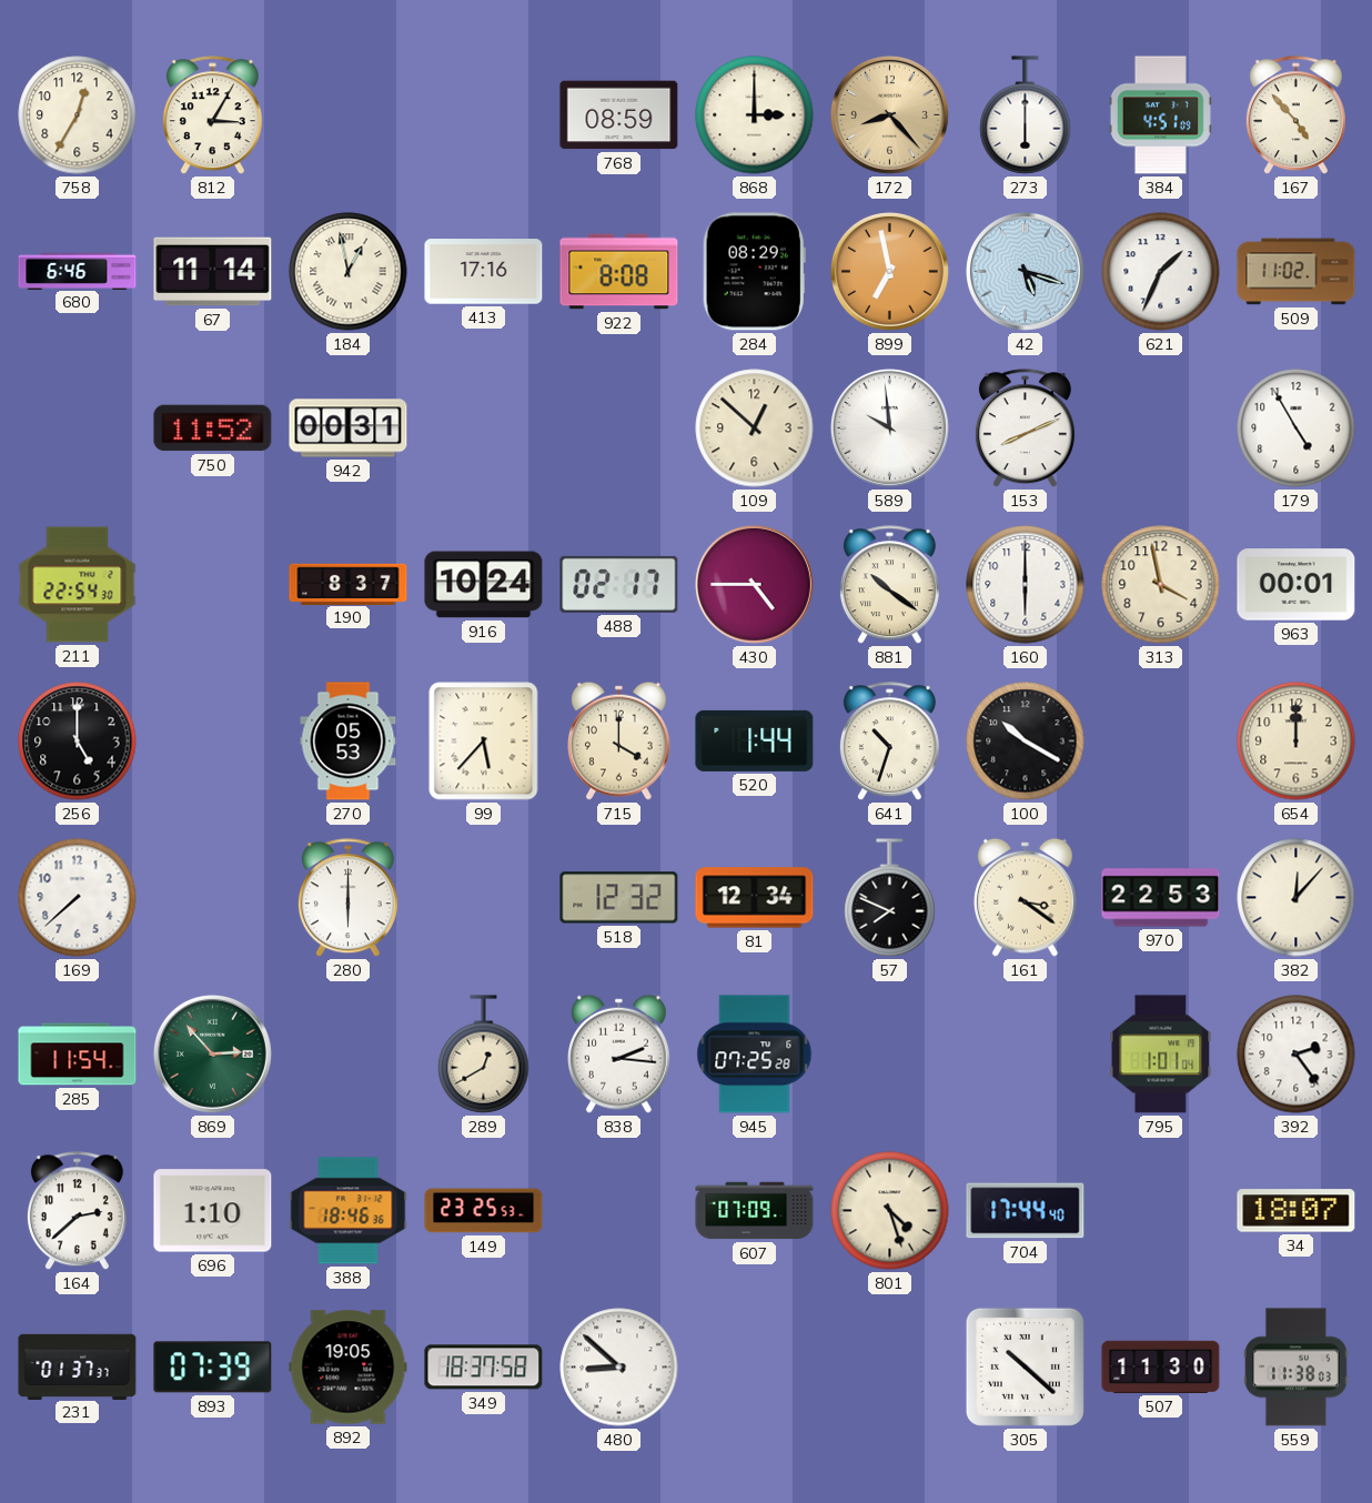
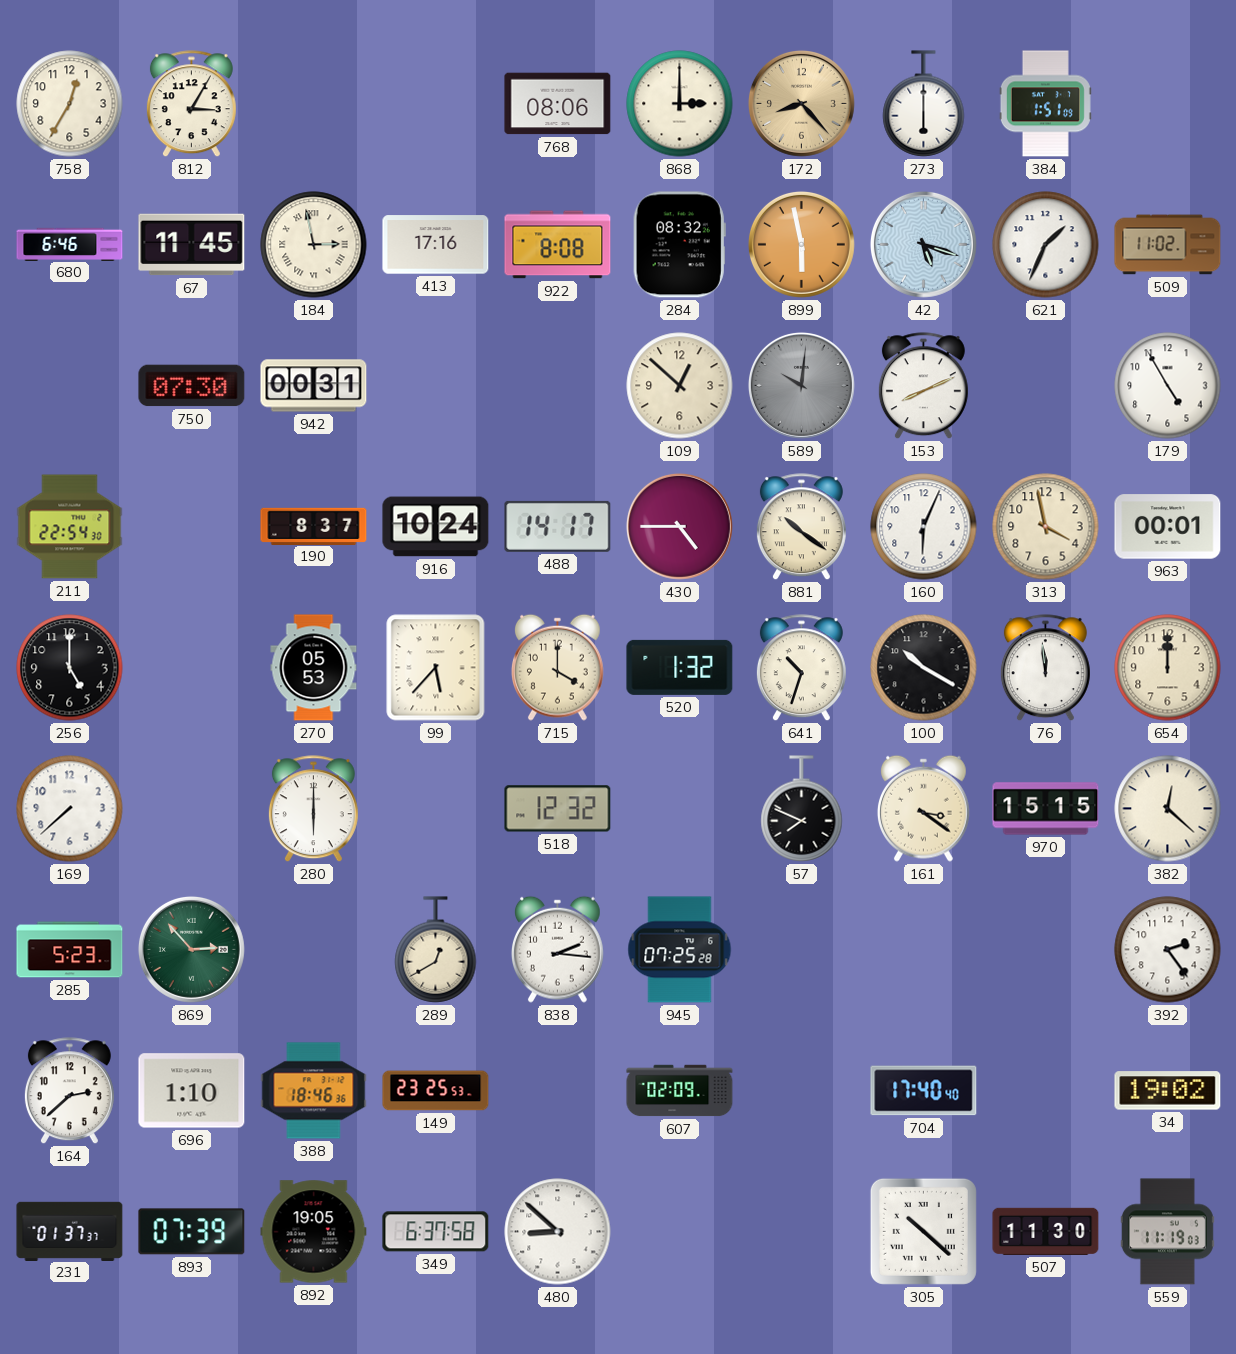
768: 08:59 -> 08:06
384: 4:51 -> 1:51
167: 4:53 -> none
67: 11:14 -> 11:45
184: 12:58 -> 2:58
284: 08:29 -> 08:32
899: 6:58 -> 5:58
750: 11:52 -> 07:30
589: 9:59 -> 10:01
589 dial: white -> grey
488: 02:17 -> 14:17
160: 6:00 -> 6:04
520: 1:44 -> 1:32
76: none -> 11:59
81: 12:34 -> none
970: 22:53 -> 15:15
382: 12:07 -> 12:22
285: 11:54 -> 5:23
795: 1:01 -> none
607: 07:09 -> 02:09
801: 4:27 -> none
704: 17:44 -> 17:40
34: 18:07 -> 19:02
349: 18:37 -> 6:37
559: 11:38 -> 11:19
